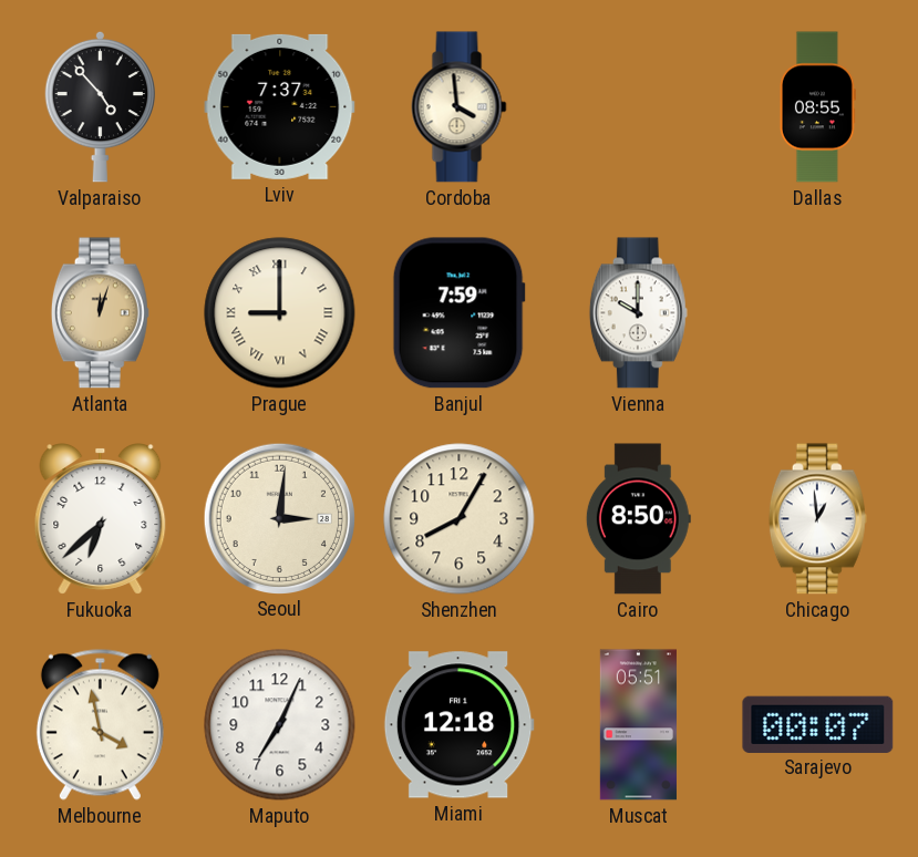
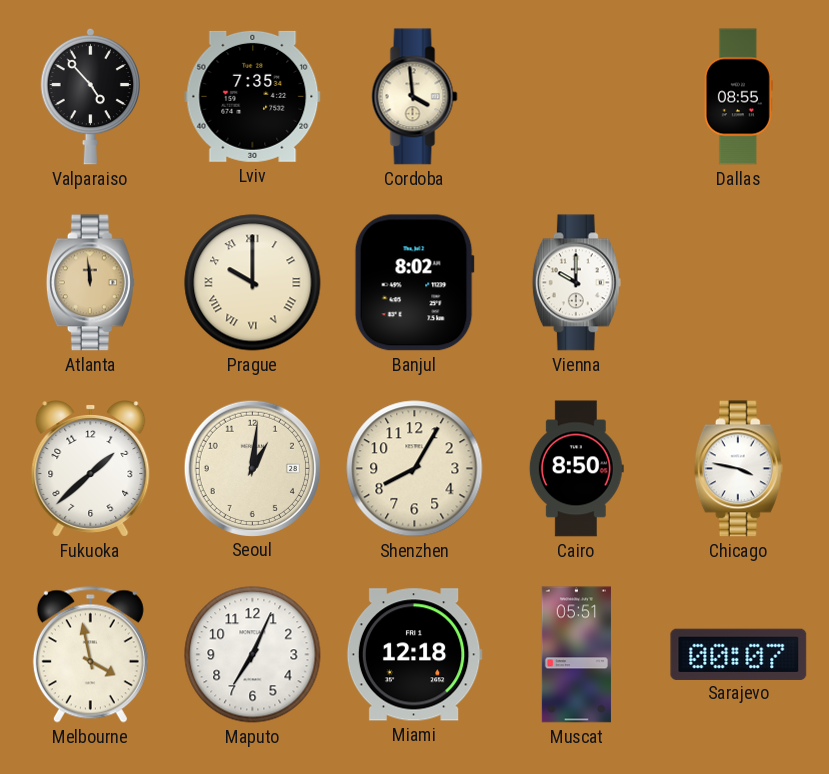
Lviv: 7:37 -> 7:35
Atlanta: 12:03 -> 11:59
Prague: 9:00 -> 10:00
Banjul: 7:59 -> 8:02
Fukuoka: 6:38 -> 1:38
Seoul: 3:01 -> 1:01
Chicago: 12:59 -> 3:47
